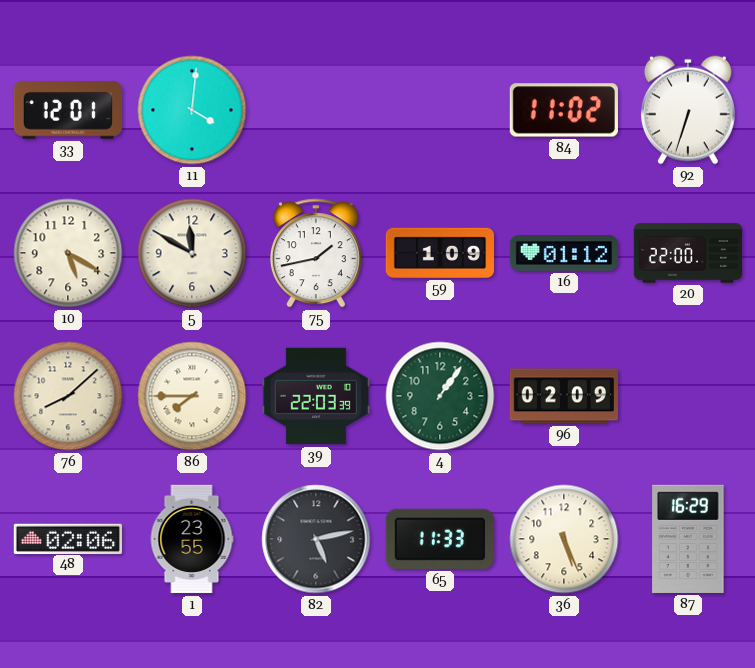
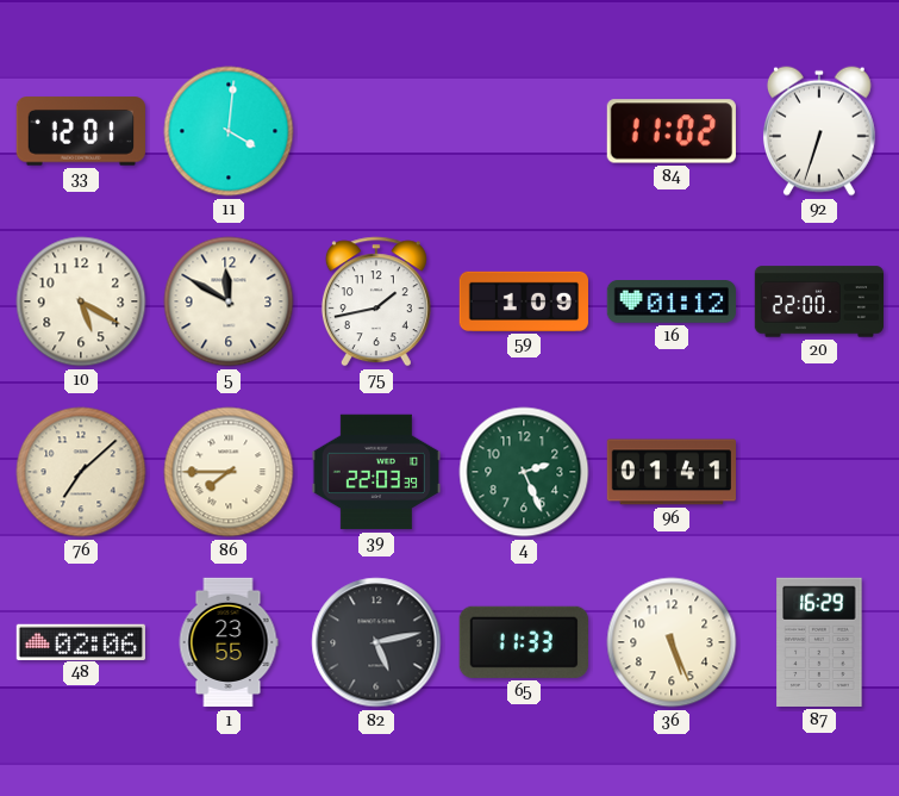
76: 8:08 -> 7:08
4: 1:06 -> 2:26
96: 02:09 -> 01:41
